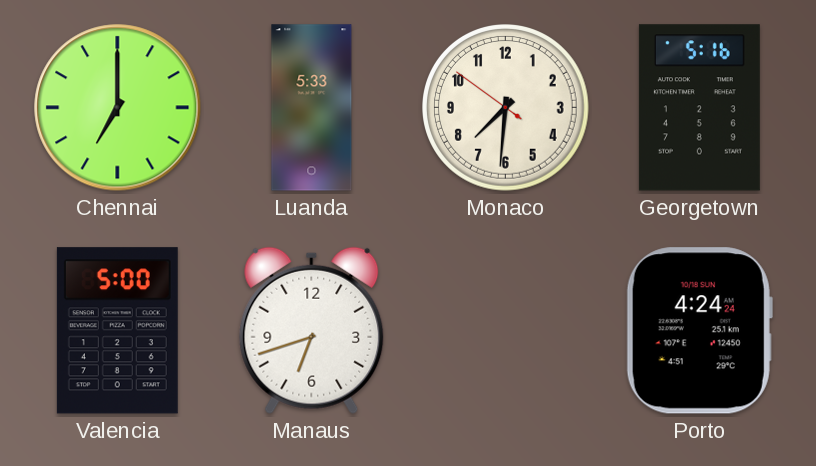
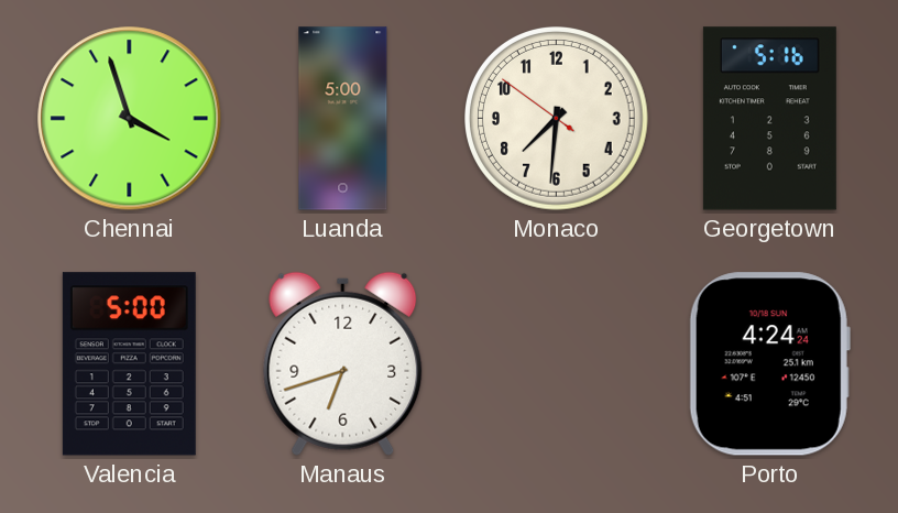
Chennai: 7:00 -> 3:57
Luanda: 5:33 -> 5:00
